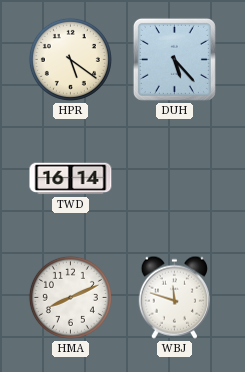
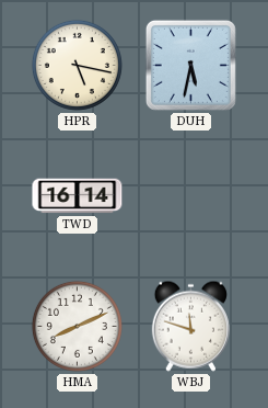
HPR: 5:21 -> 5:17
DUH: 5:23 -> 5:32
